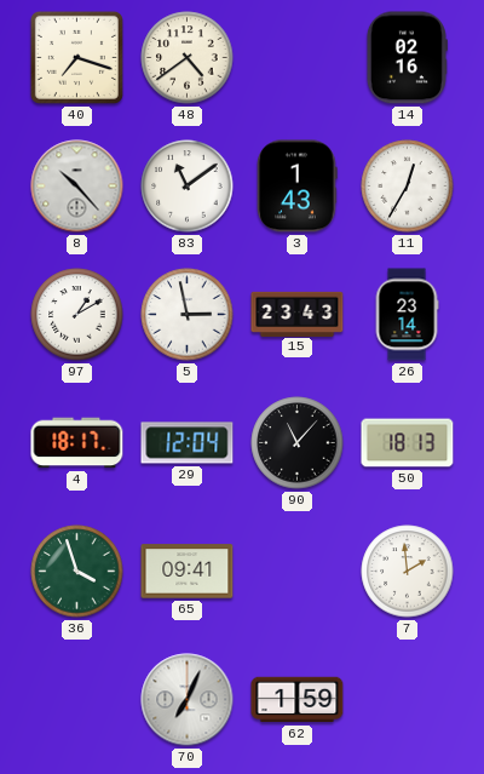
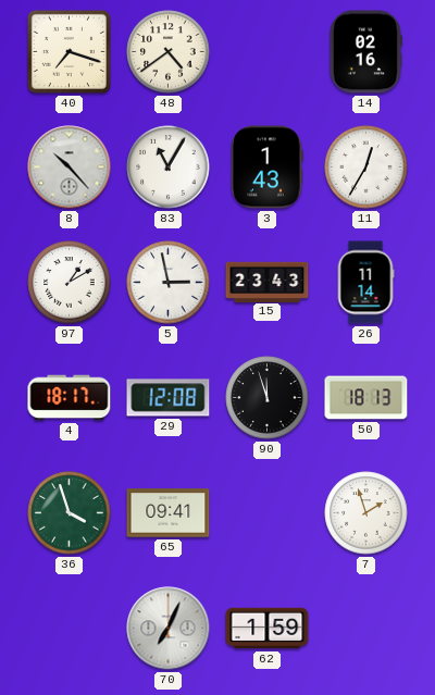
83: 11:09 -> 11:05
26: 23:14 -> 11:14
29: 12:04 -> 12:08
90: 11:07 -> 11:57
7: 1:59 -> 1:57
